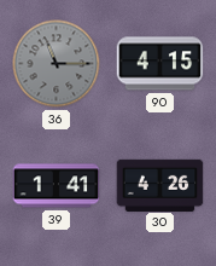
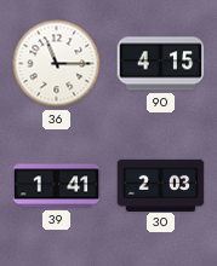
36 dial: grey -> white
30: 4:26 -> 2:03
